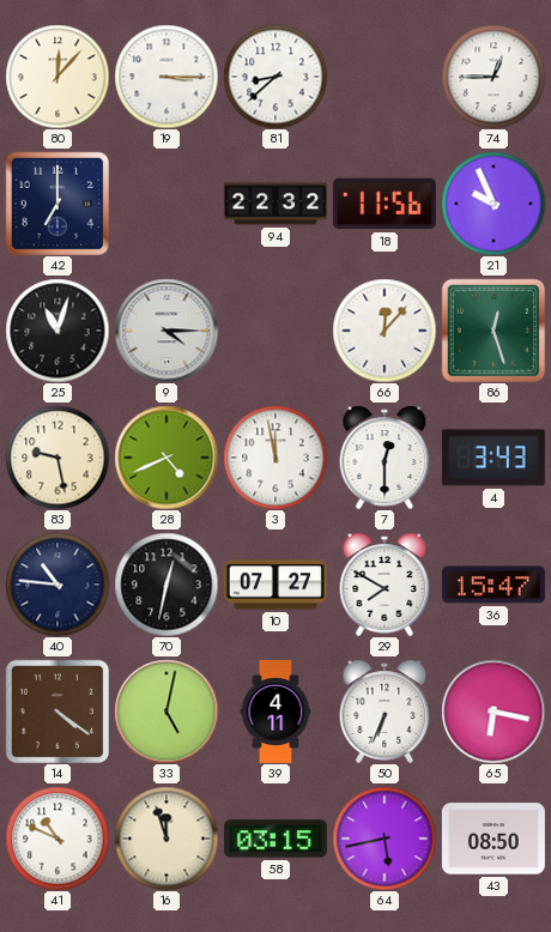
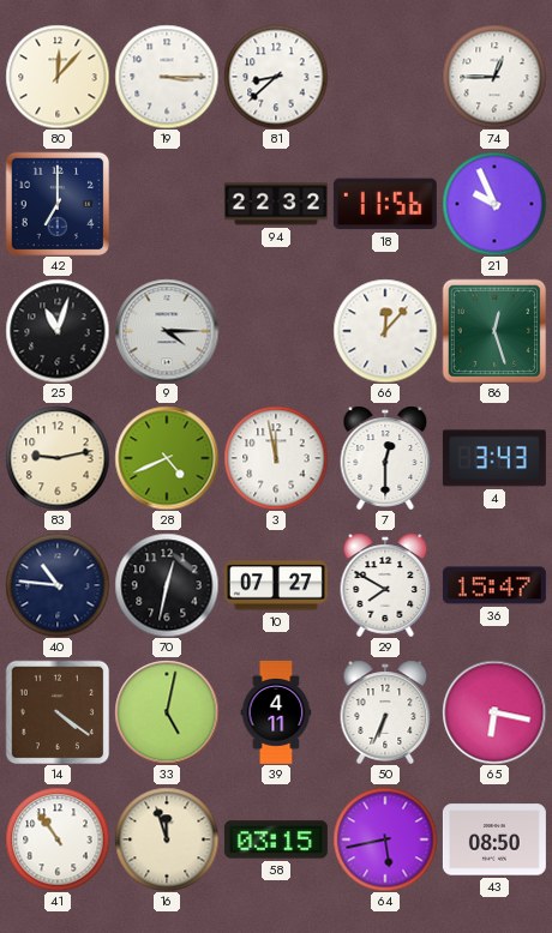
83: 9:28 -> 9:13
41: 10:49 -> 10:54
